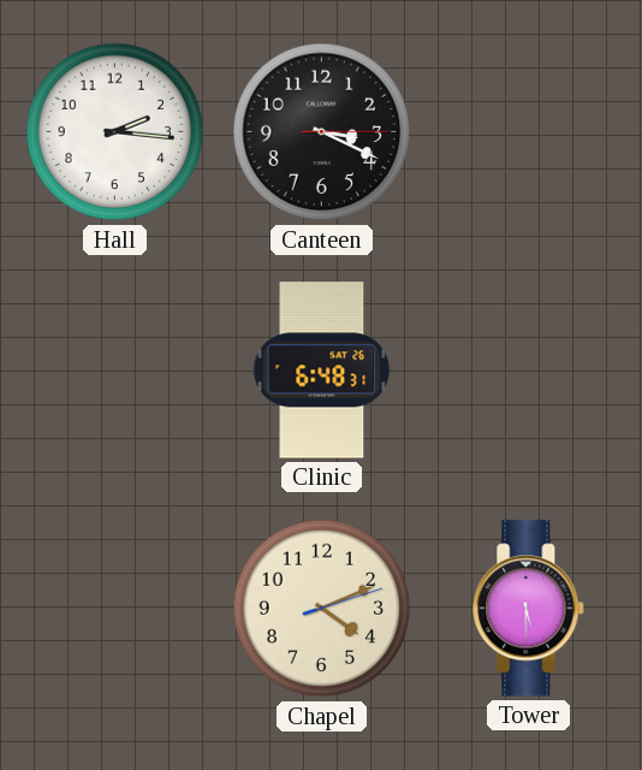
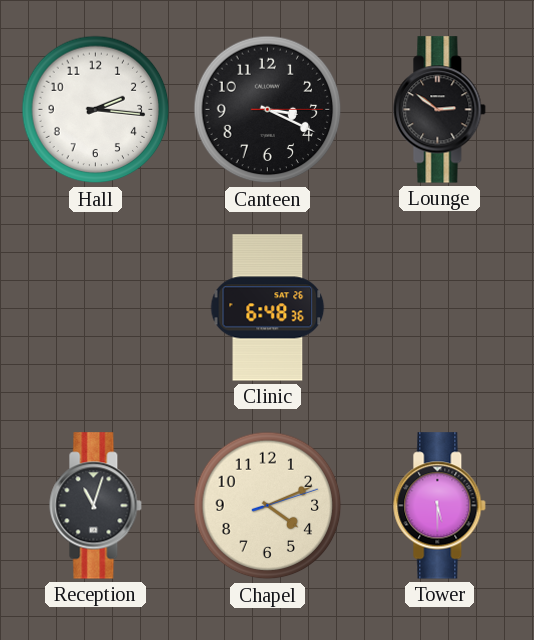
Lounge: none -> 2:51
Clinic: 6:48:31 -> 6:48:36
Reception: none -> 11:03
